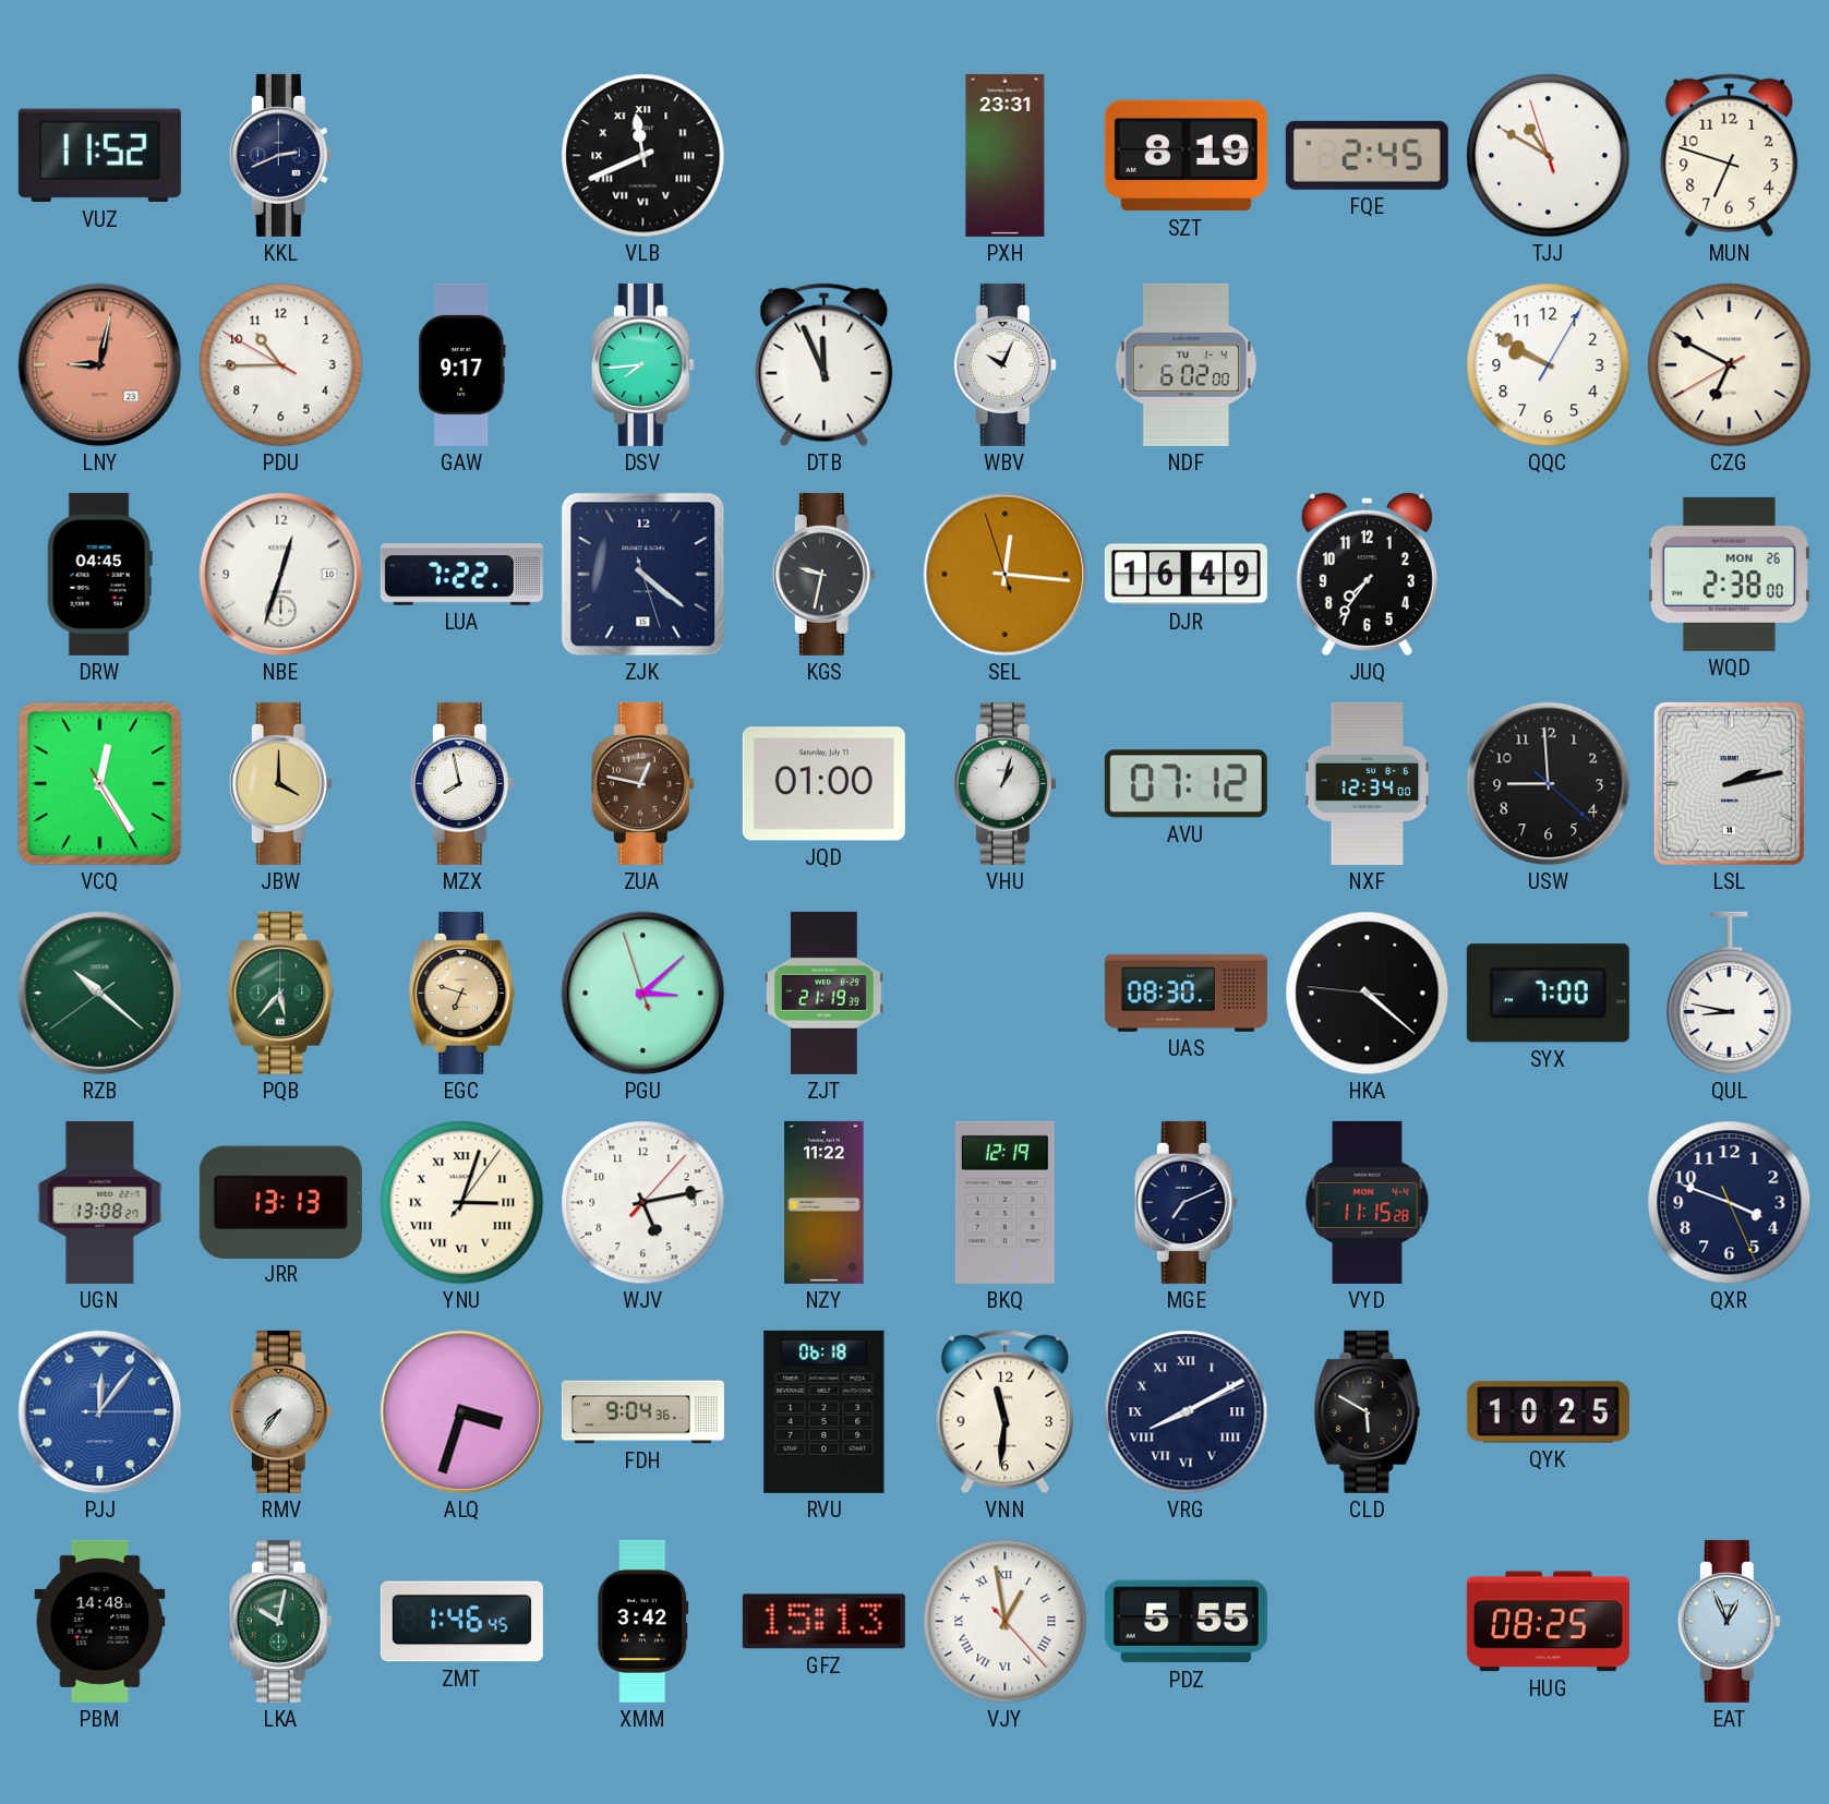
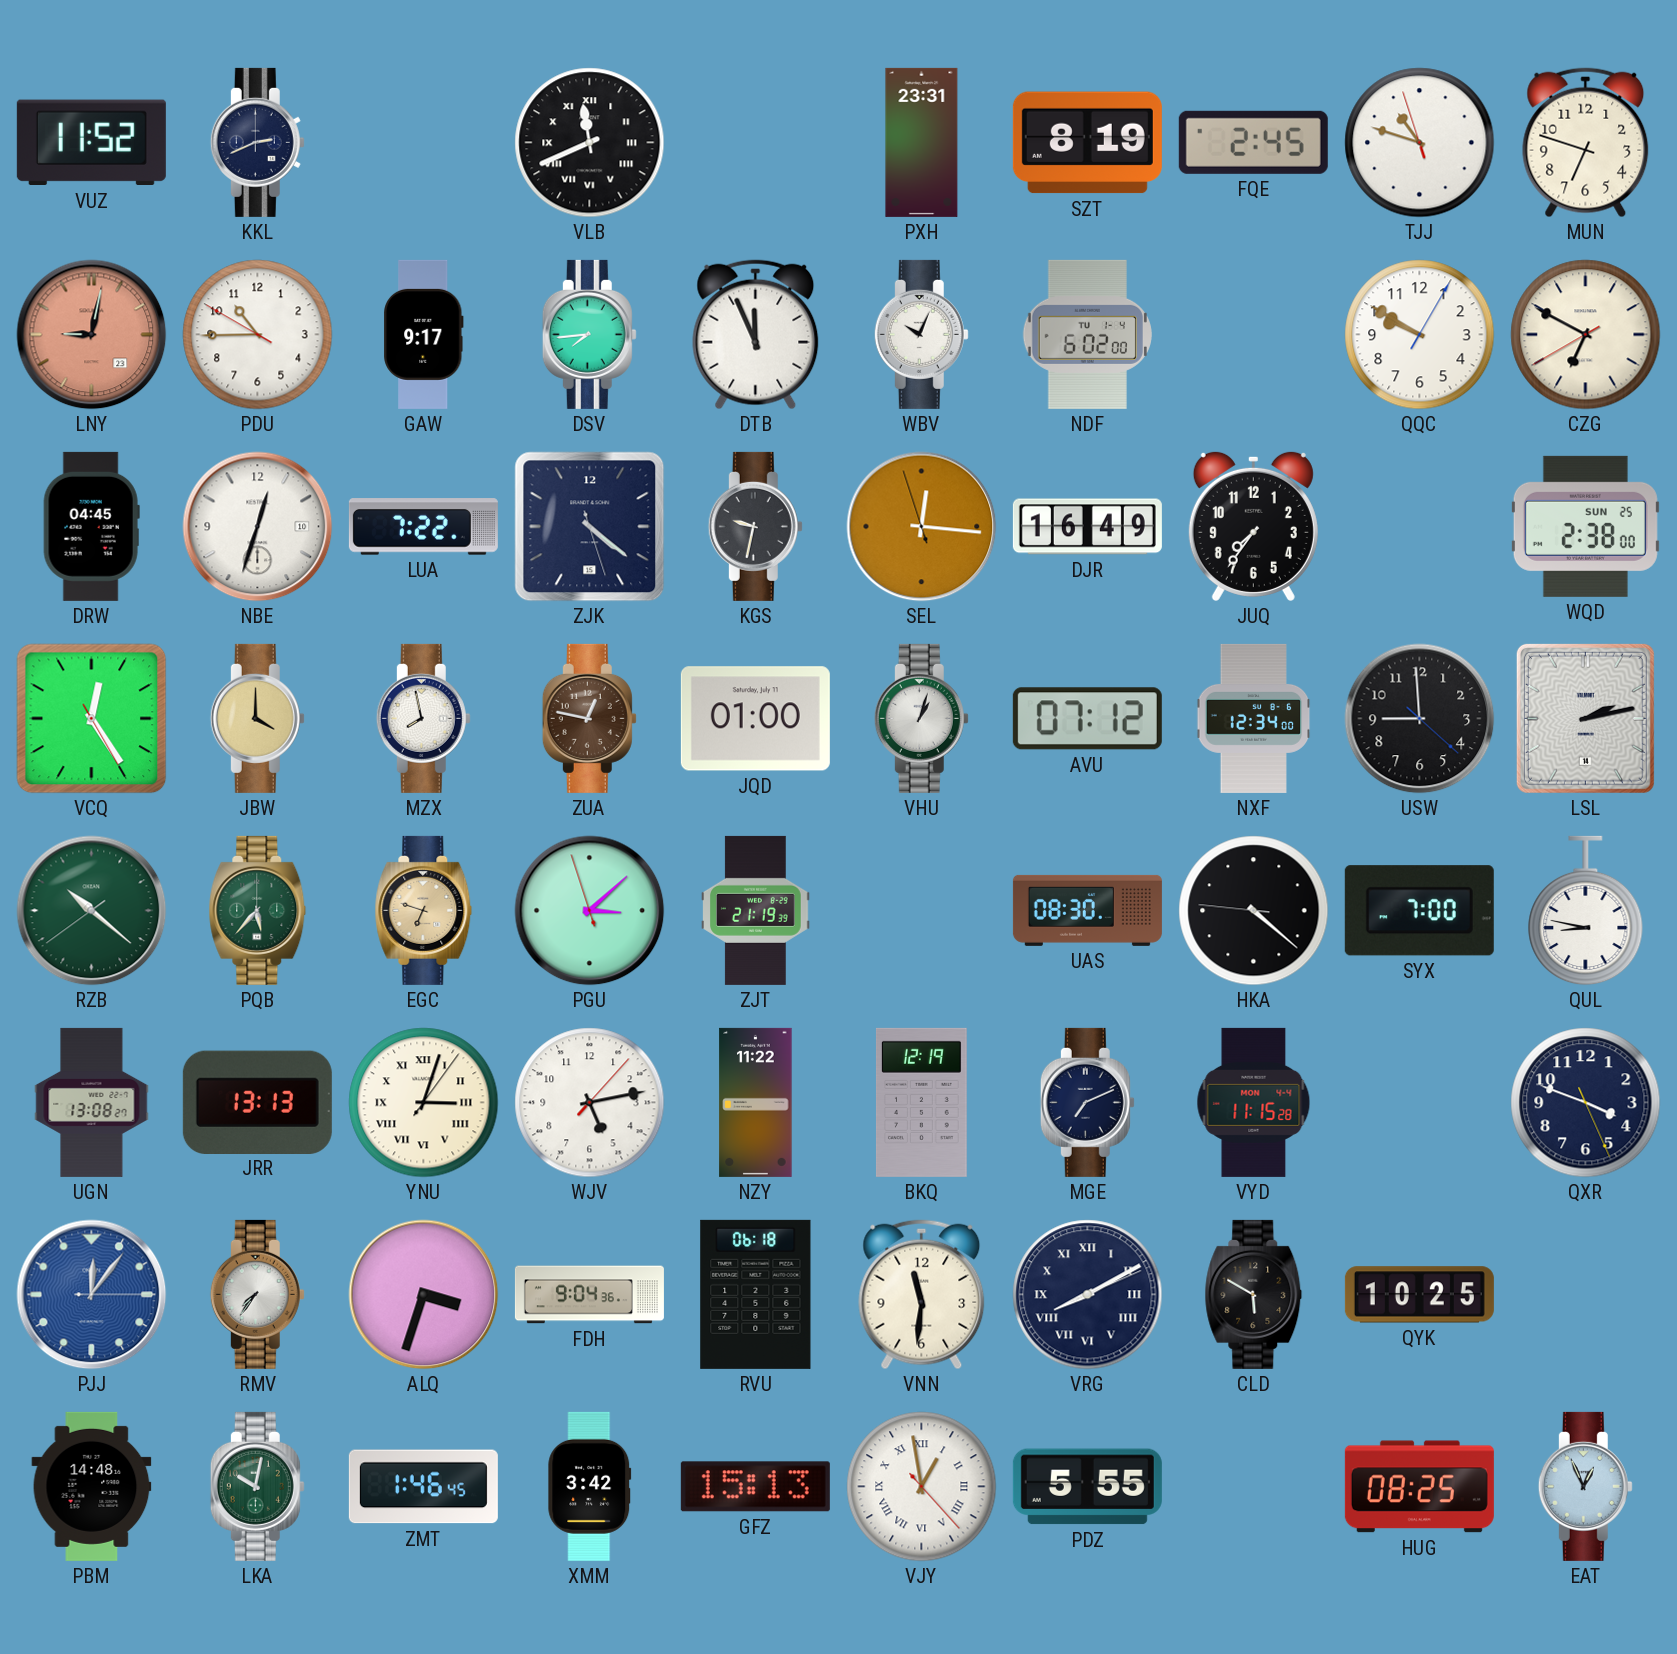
TJJ: 10:49 -> 10:47
WQD date: MON 26 -> SUN 25
